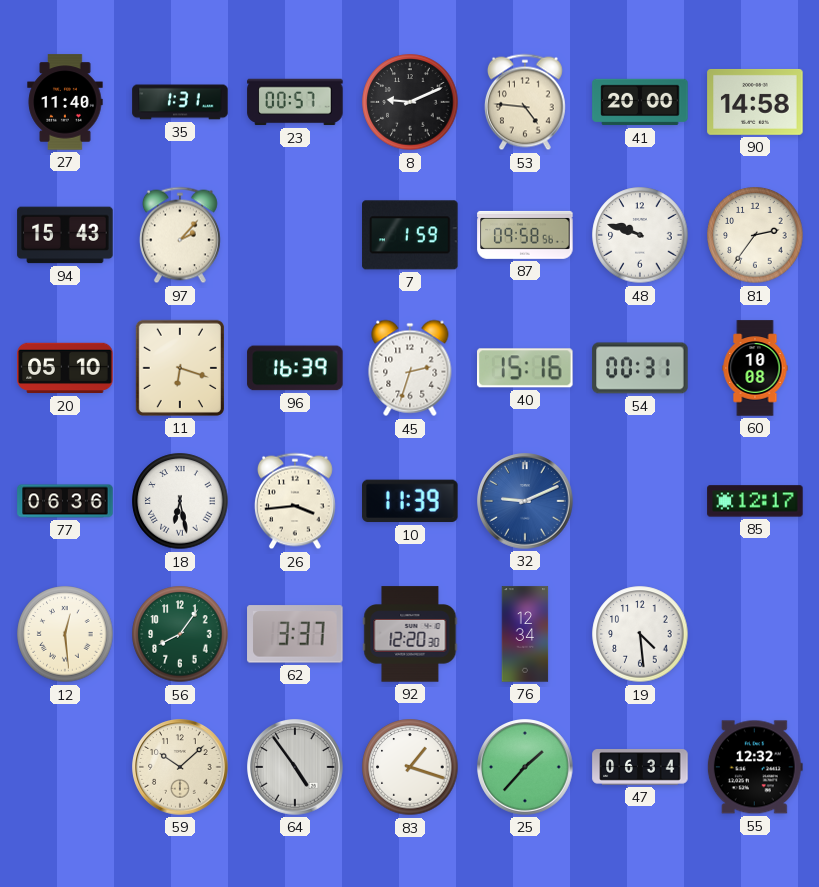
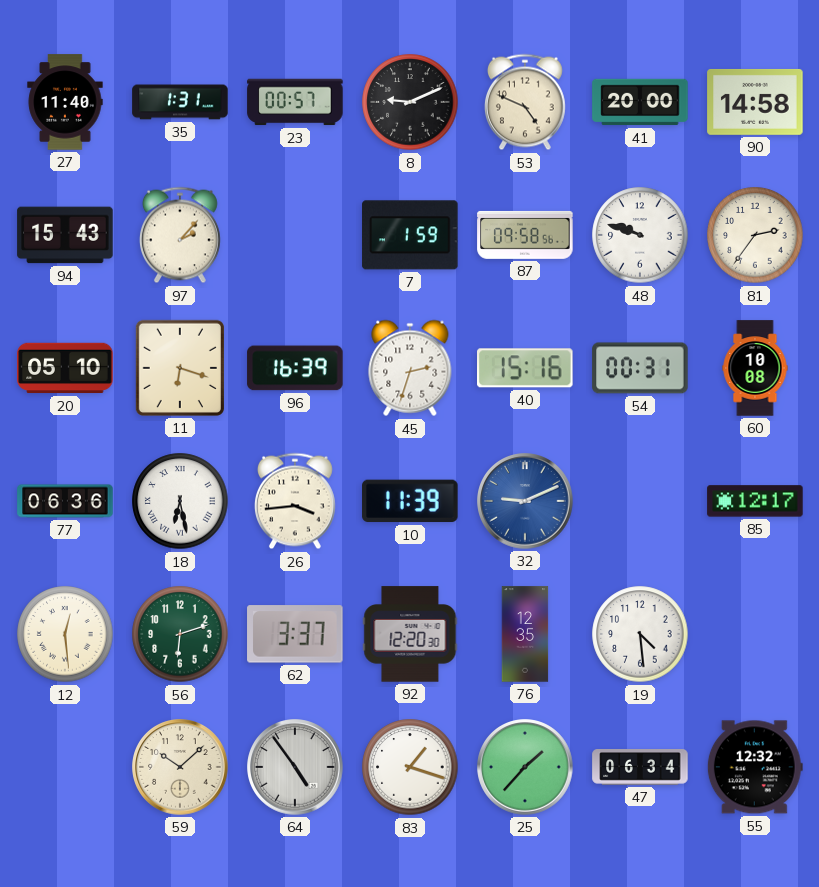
53: 4:46 -> 4:49
56: 8:06 -> 6:12
76: 12:34 -> 12:35
